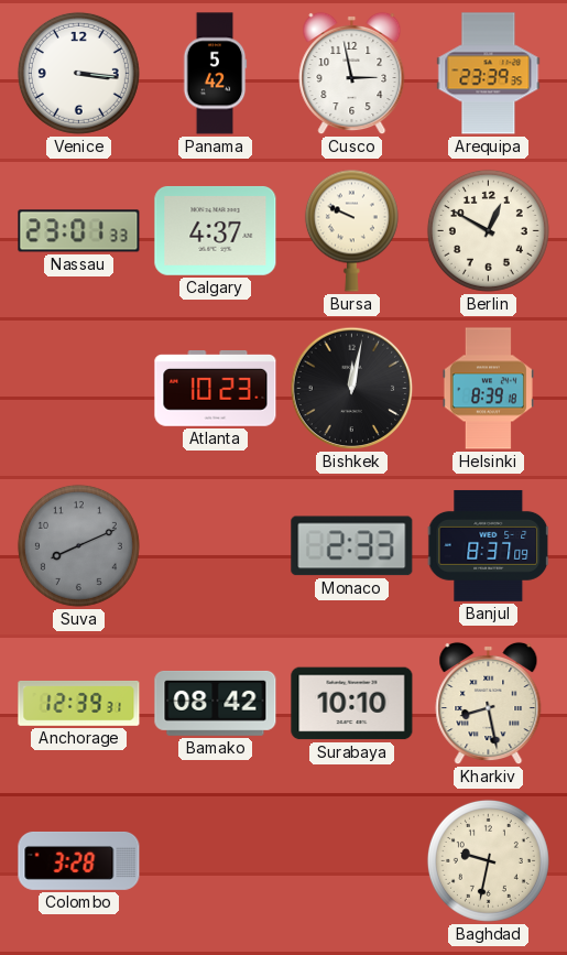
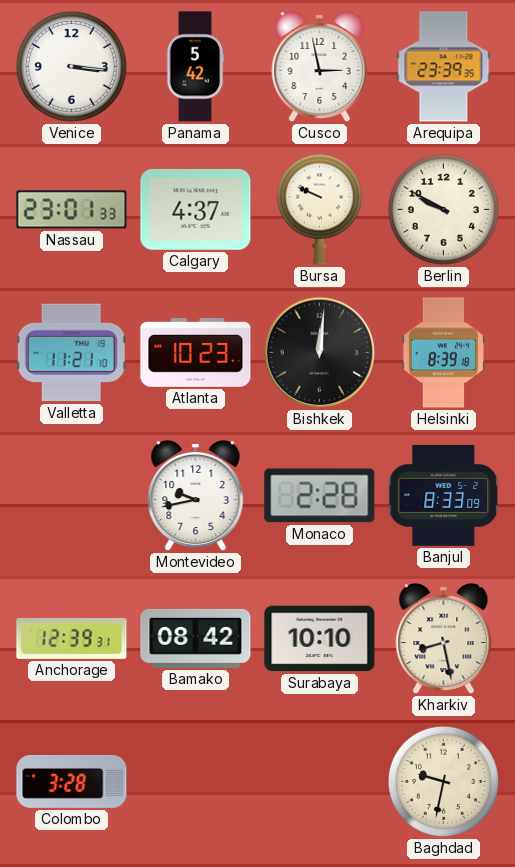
Berlin: 12:50 -> 9:50
Valletta: none -> 11:21
Bishkek: 12:02 -> 12:01
Suva: 8:11 -> none
Montevideo: none -> 9:43
Monaco: 2:33 -> 2:28
Banjul: 8:37 -> 8:33
